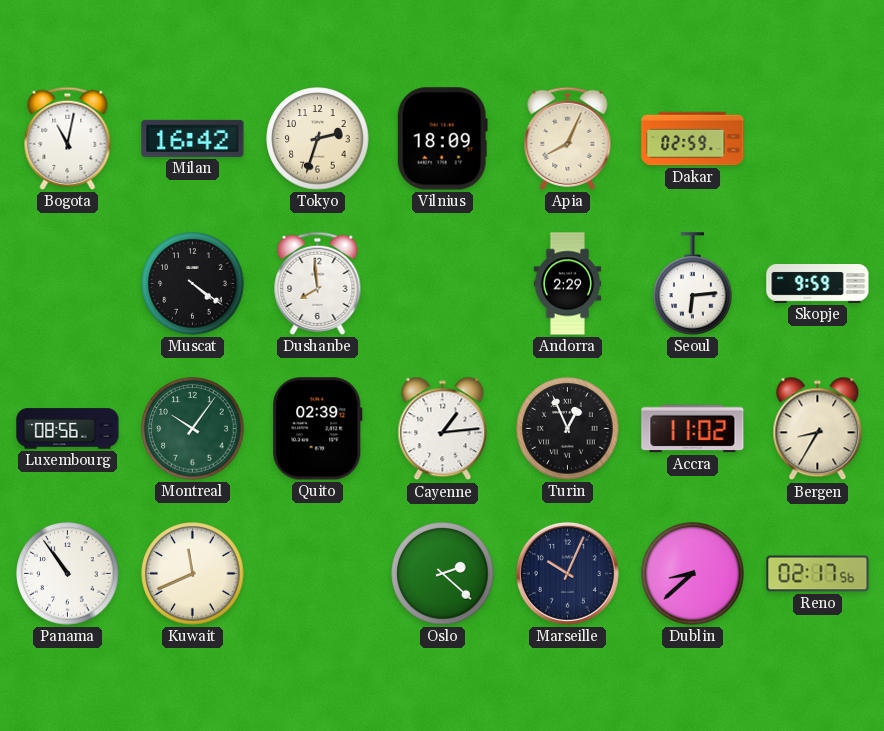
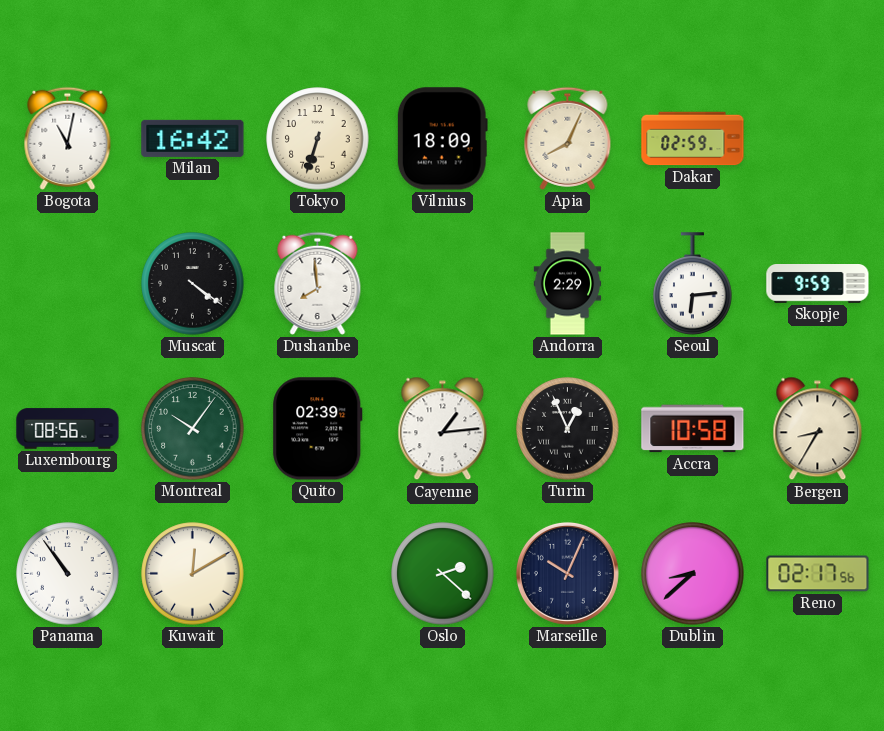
Tokyo: 2:33 -> 6:33
Accra: 11:02 -> 10:58
Kuwait: 11:41 -> 12:10
